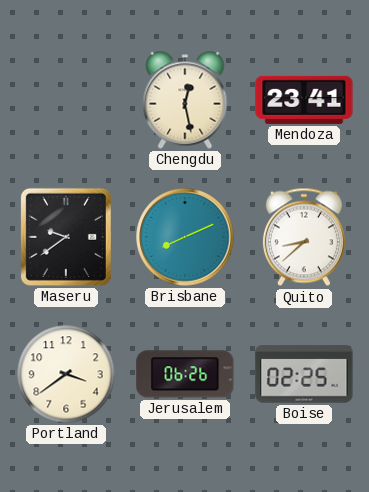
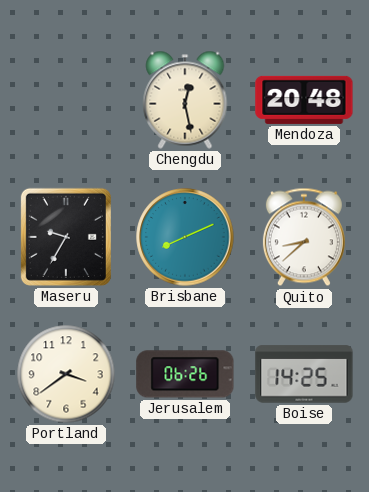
Mendoza: 23:41 -> 20:48
Maseru: 9:39 -> 9:35
Boise: 02:25 -> 14:25
